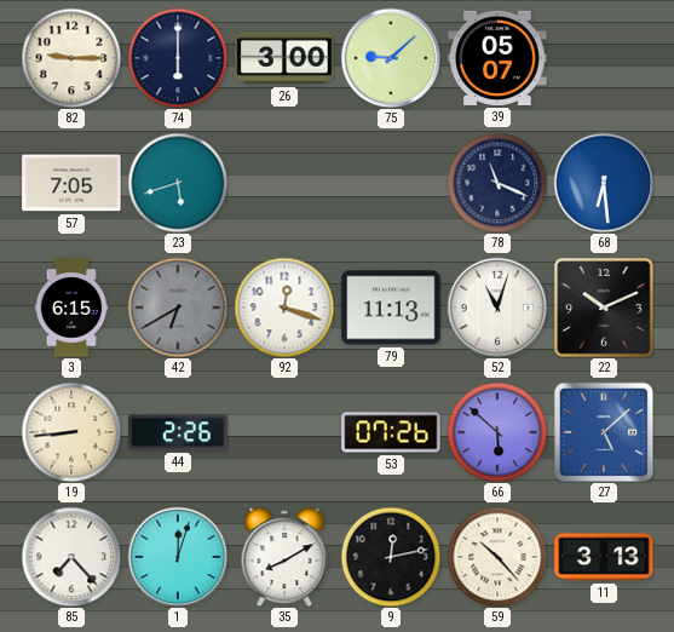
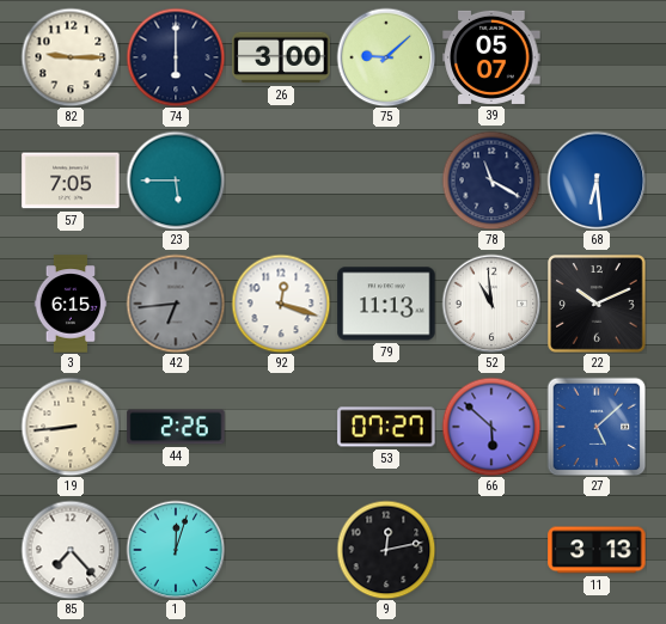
23: 5:42 -> 5:45
78: 11:19 -> 11:20
42: 6:40 -> 6:44
52: 11:03 -> 10:59
53: 07:26 -> 07:27
35: 8:10 -> none
59: 10:23 -> none
